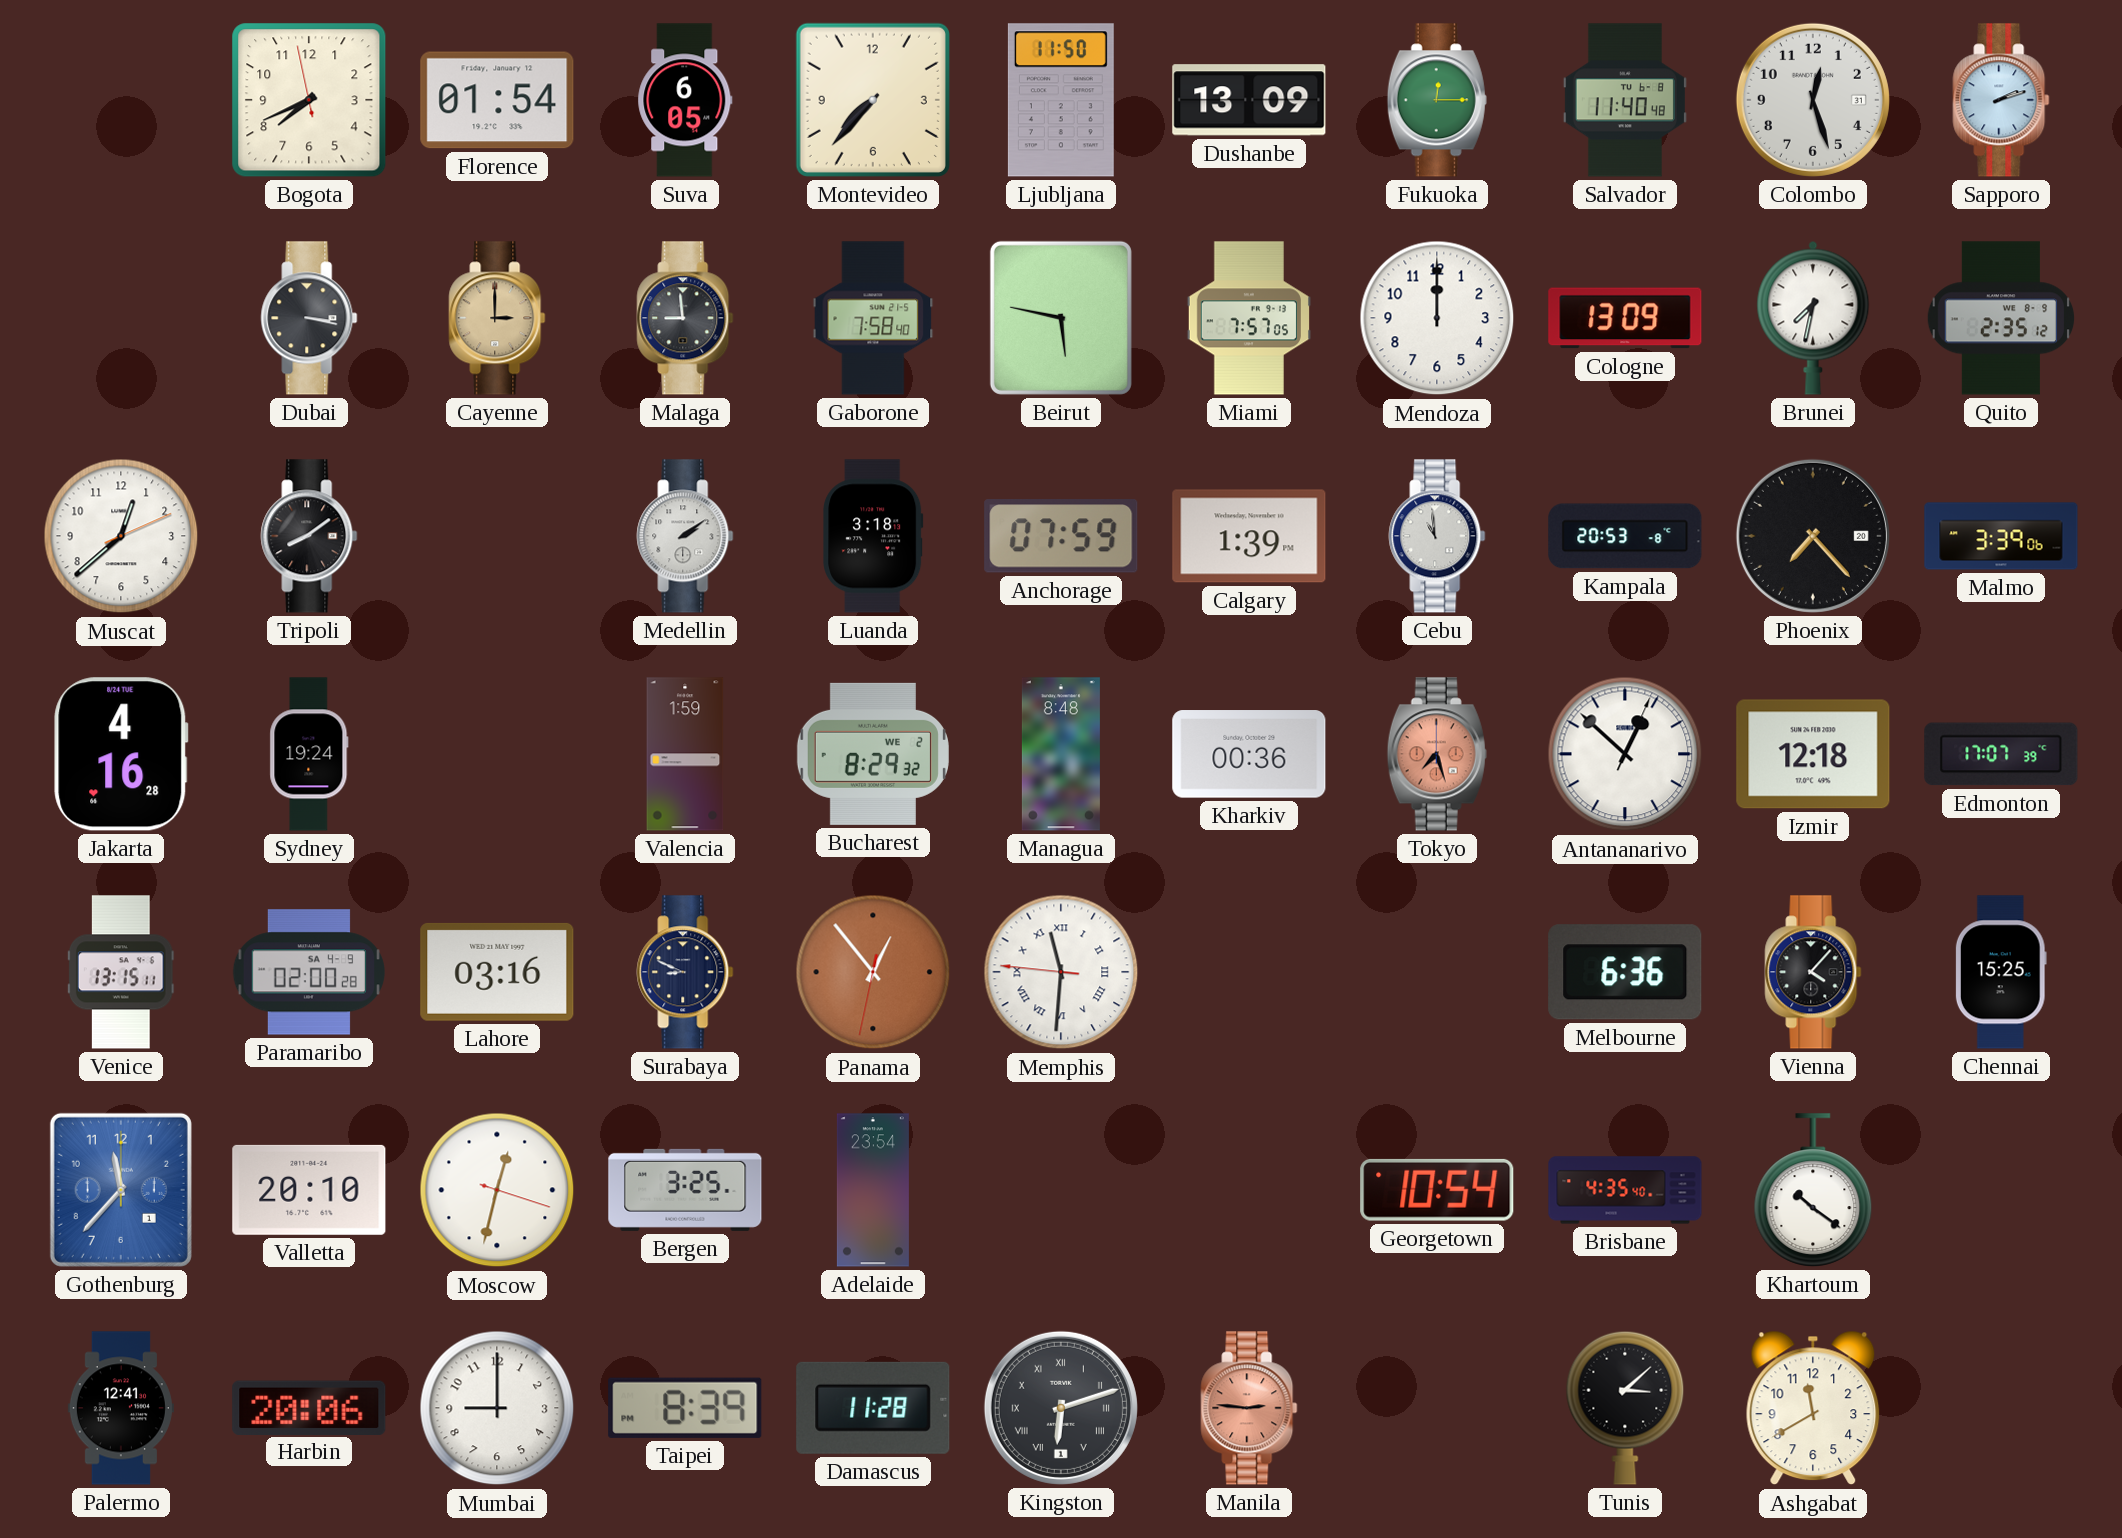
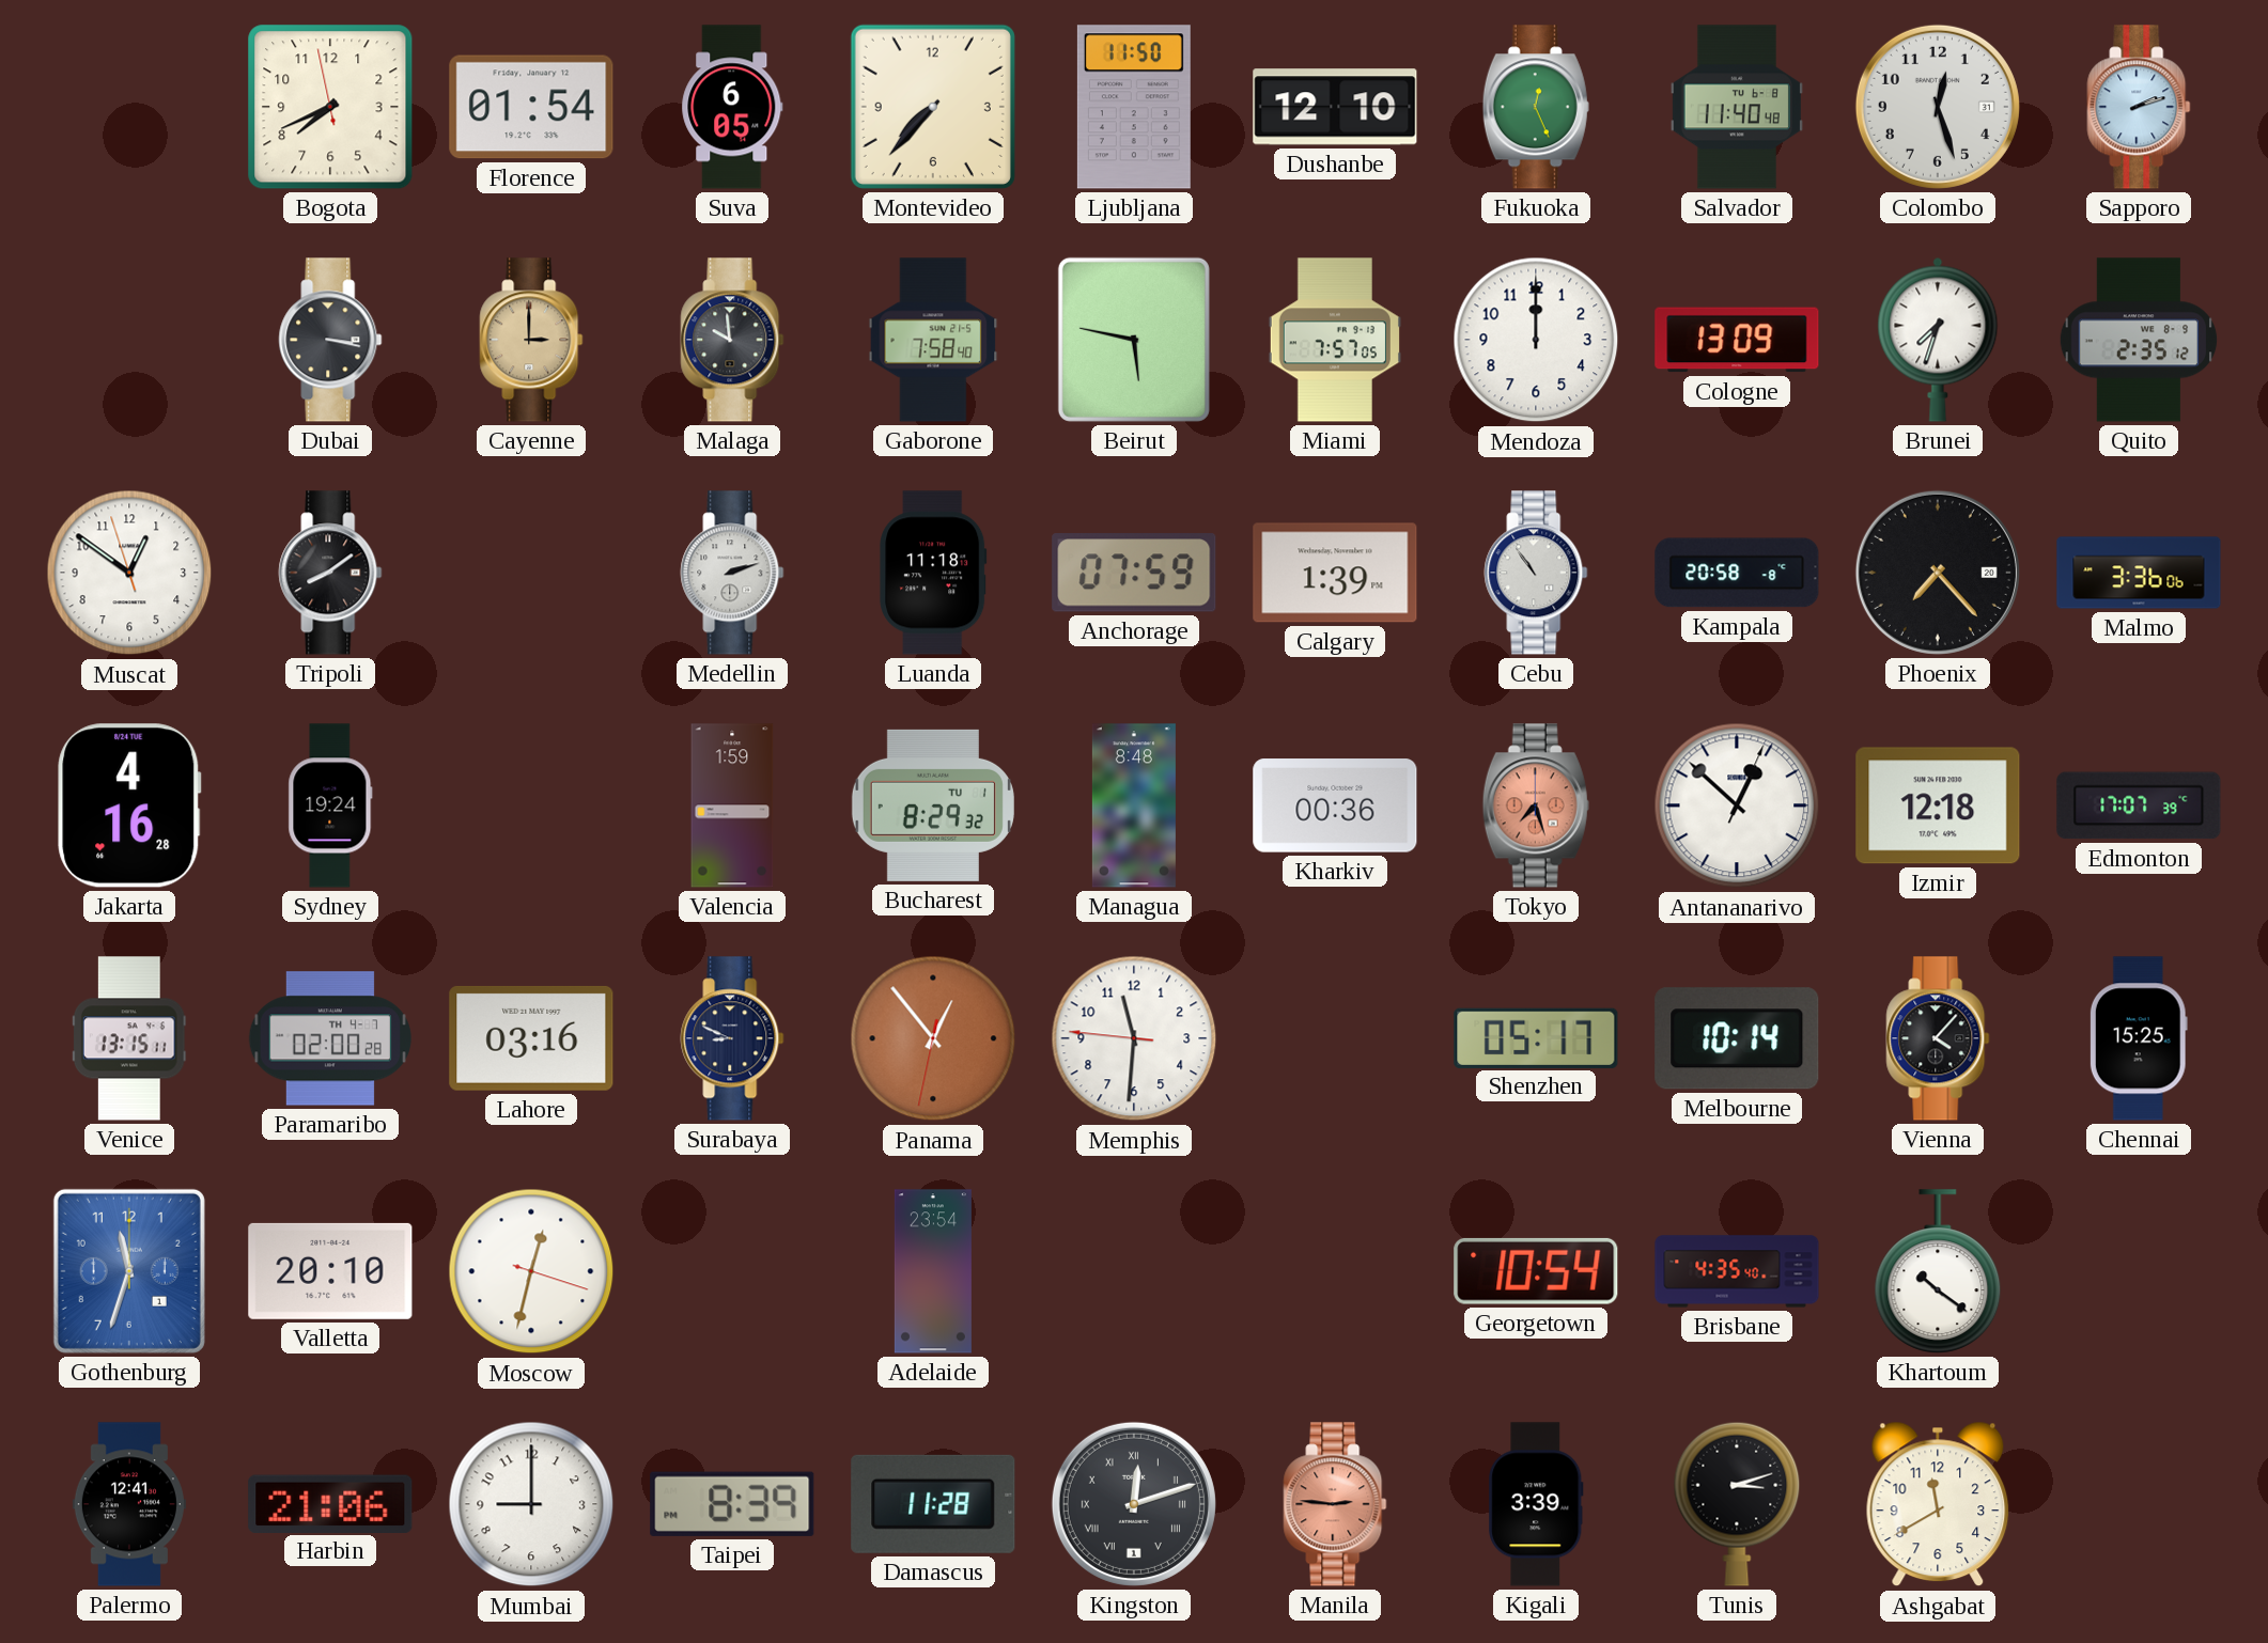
Dushanbe: 13:09 -> 12:10
Fukuoka: 12:15 -> 12:26
Malaga: 8:59 -> 9:59
Brunei: 7:32 -> 7:33
Muscat: 12:38 -> 12:50
Medellin: 2:09 -> 2:12
Luanda: 3:18 -> 11:18
Cebu: 10:59 -> 10:54
Kampala: 20:53 -> 20:58
Malmo: 3:39 -> 3:36
Bucharest date: WE 2 -> TU 1
Paramaribo date: SA 4-9 -> TH 4-7
Memphis numerals: Roman -> Arabic
Shenzhen: none -> 05:17
Melbourne: 6:36 -> 10:14
Gothenburg: 11:37 -> 11:33
Bergen: 3:25 -> none
Harbin: 20:06 -> 21:06
Kingston: 6:12 -> 12:12
Kigali: none -> 3:39
Tunis: 3:08 -> 3:12
